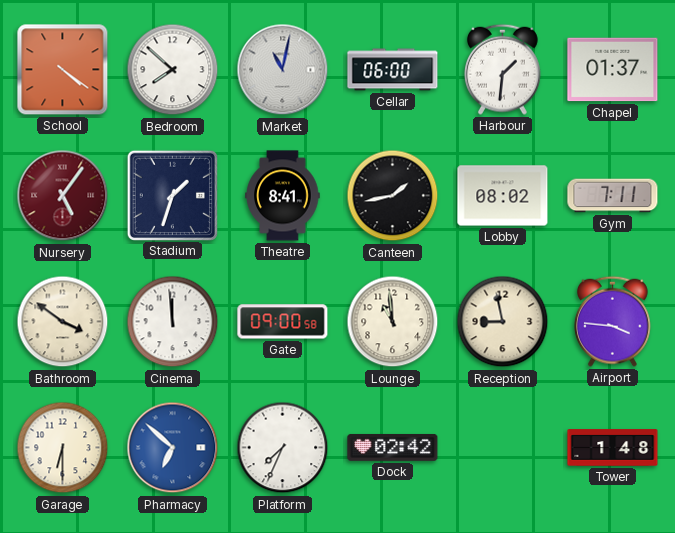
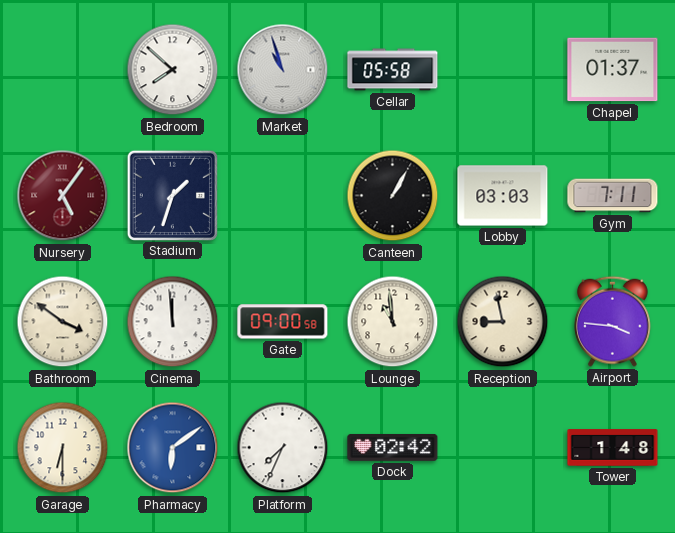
School: 4:21 -> none
Market: 11:02 -> 10:57
Cellar: 06:00 -> 05:58
Harbour: 1:31 -> none
Theatre: 8:41 -> none
Canteen: 1:43 -> 1:05
Lobby: 08:02 -> 03:03
Pharmacy: 6:52 -> 6:09
